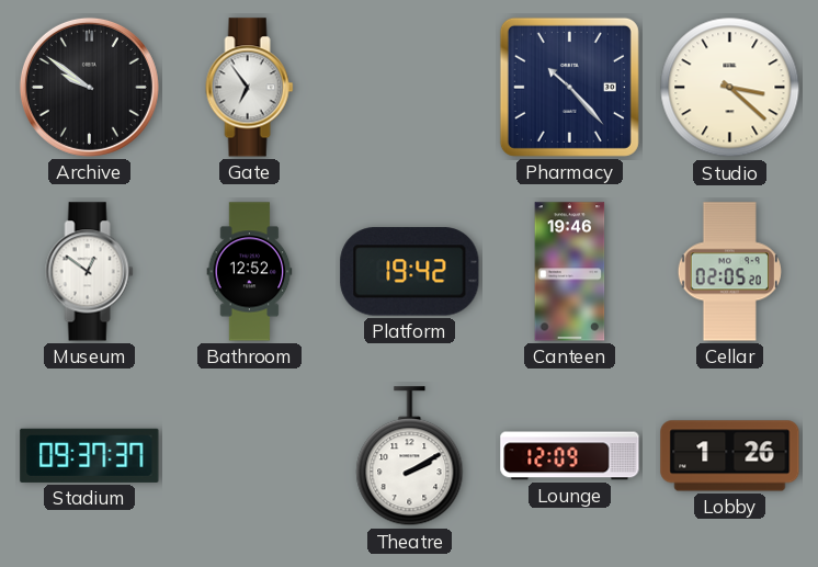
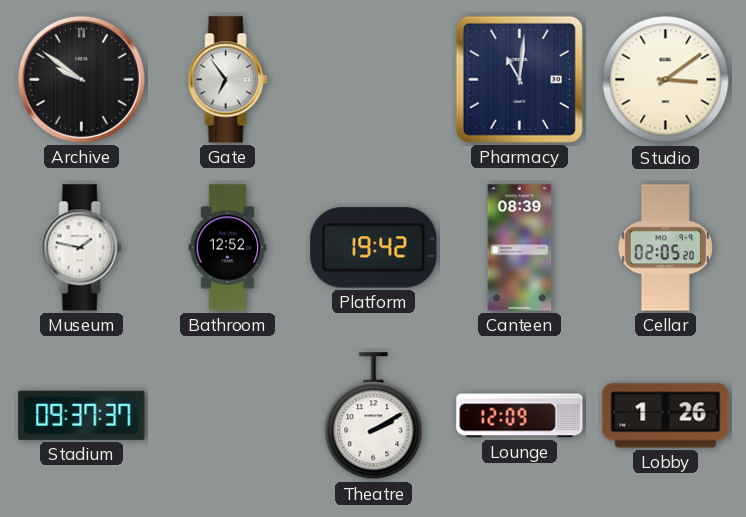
Pharmacy: 10:23 -> 11:01
Studio: 3:22 -> 3:09
Museum: 12:51 -> 1:47
Canteen: 19:46 -> 08:39
